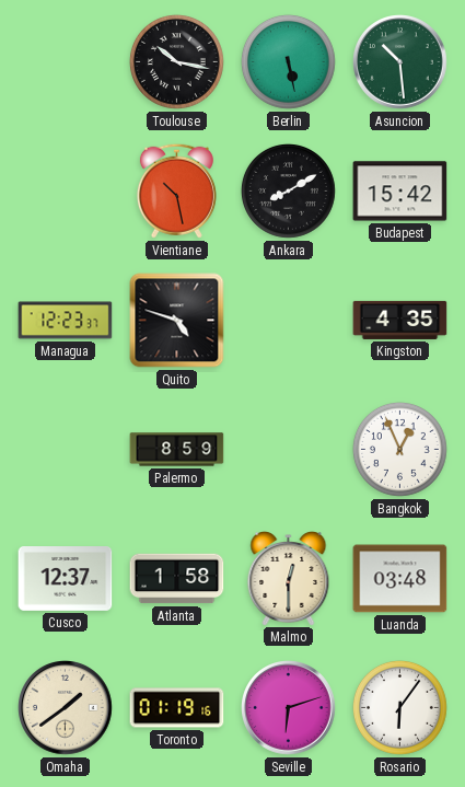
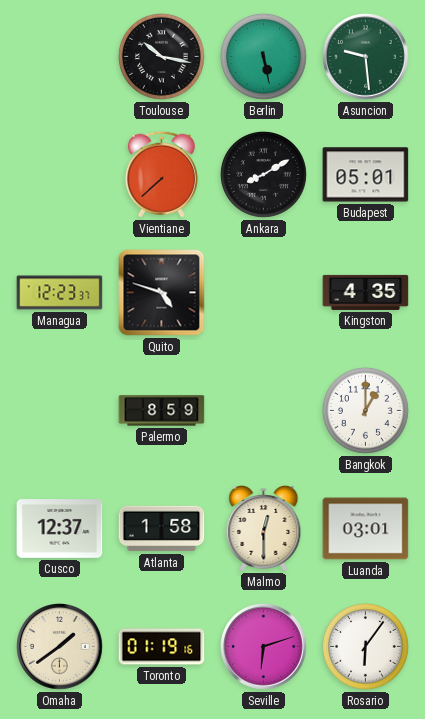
Asuncion: 10:29 -> 9:29
Vientiane: 10:28 -> 7:38
Budapest: 15:42 -> 05:01
Bangkok: 12:56 -> 1:00
Luanda: 03:48 -> 03:01
